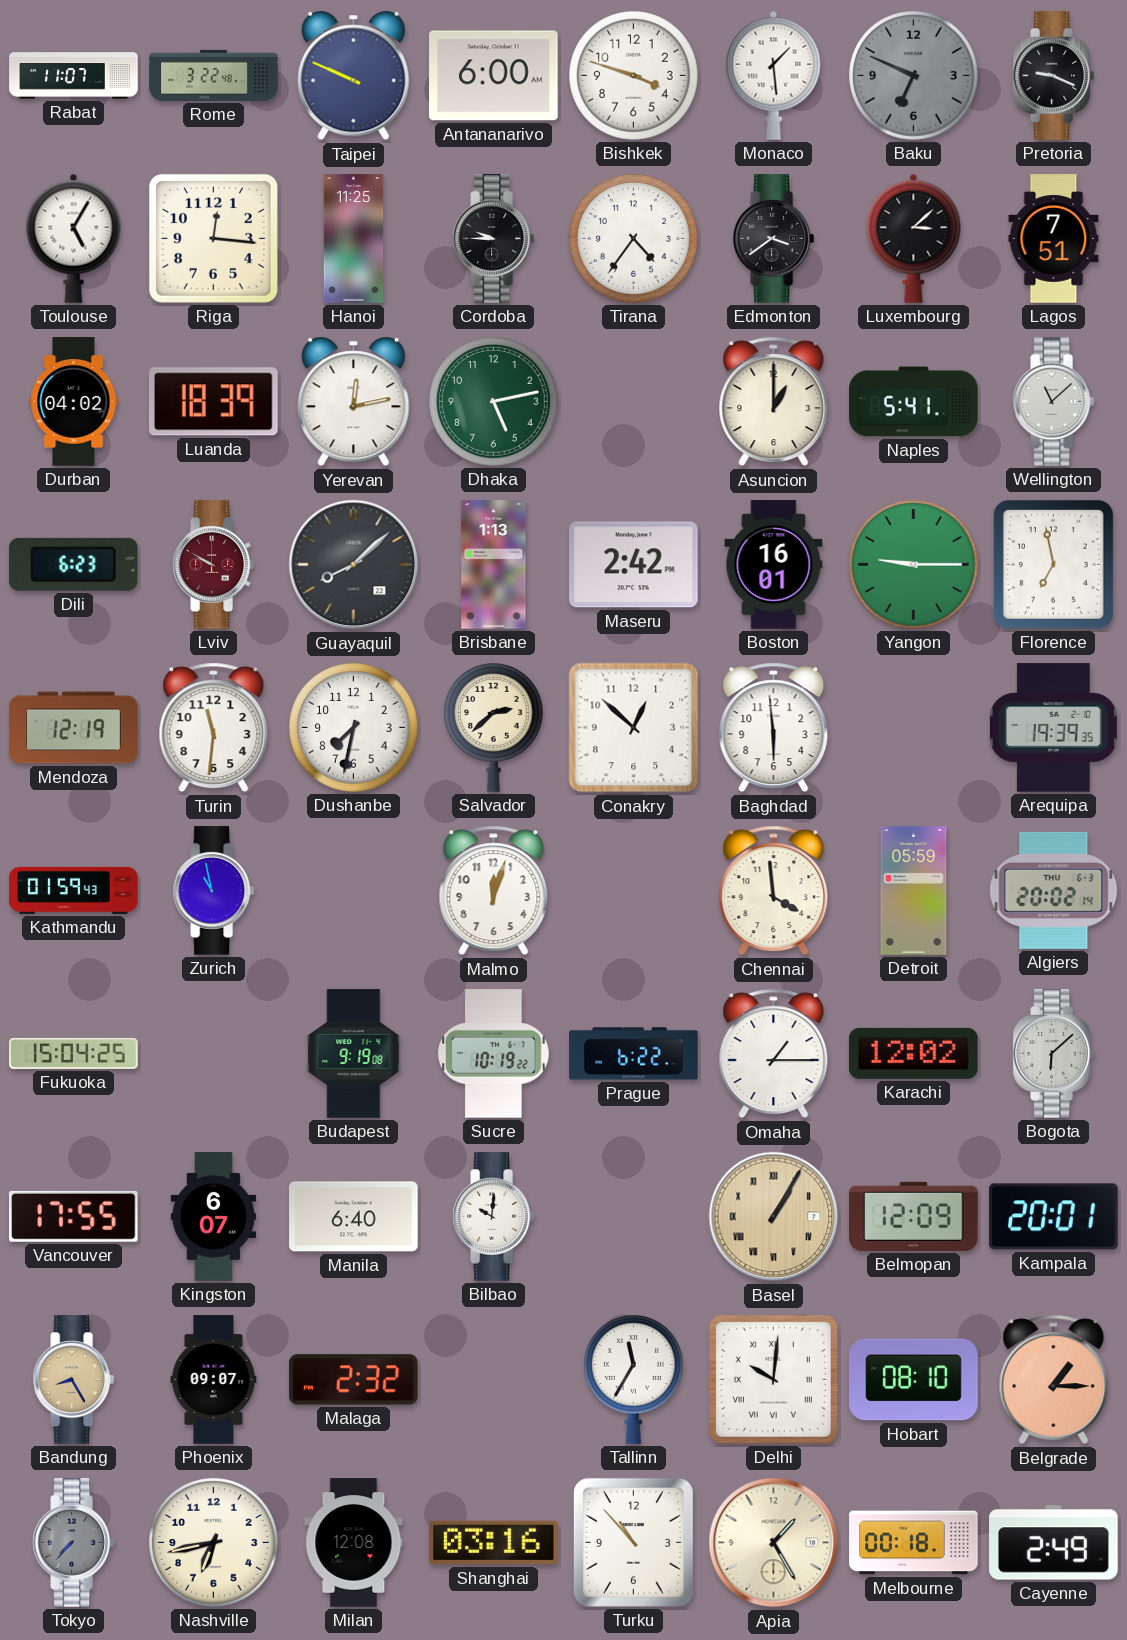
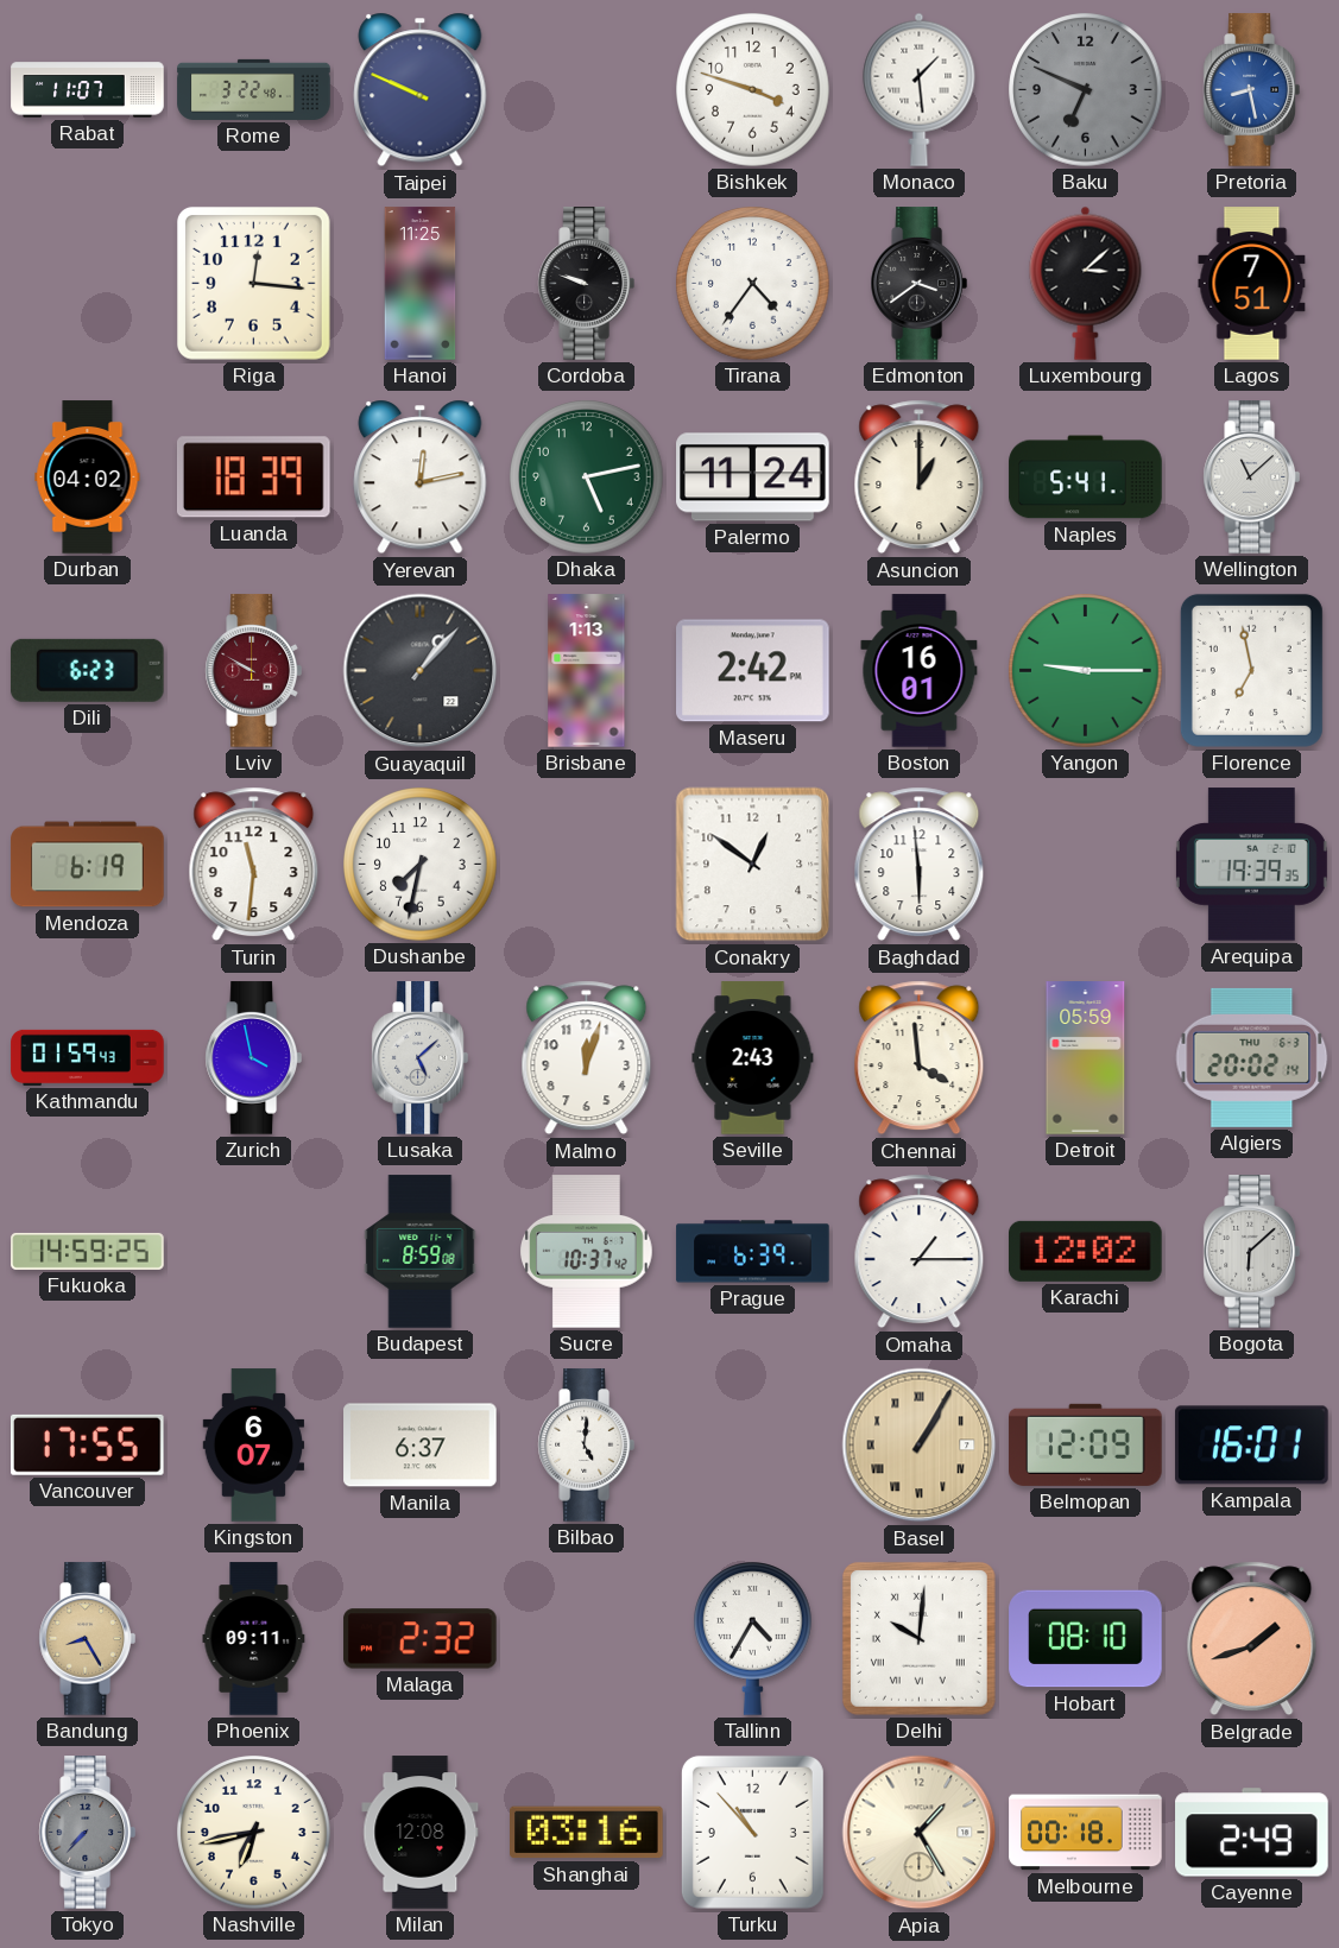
Antananarivo: 6:00 -> none
Pretoria: 9:19 -> 8:28
Pretoria dial: black -> blue
Toulouse: 5:05 -> none
Cordoba: 9:45 -> 9:48
Palermo: none -> 11:24
Guayaquil: 8:08 -> 1:07
Mendoza: 12:19 -> 6:19
Salvador: 2:38 -> none
Conakry: 12:52 -> 12:51
Zurich: 10:58 -> 3:58
Lusaka: none -> 5:08
Seville: none -> 2:43
Fukuoka: 15:04 -> 14:59
Budapest: 9:19 -> 8:59
Sucre: 10:19 -> 10:37
Prague: 6:22 -> 6:39
Manila: 6:40 -> 6:37
Bilbao: 10:01 -> 5:01
Kampala: 20:01 -> 16:01
Phoenix: 09:07 -> 09:11
Tallinn: 11:35 -> 4:35
Belgrade: 1:15 -> 1:42
